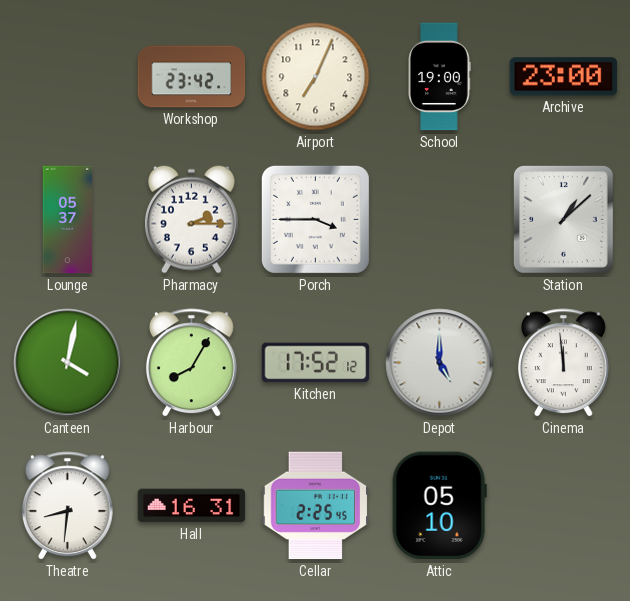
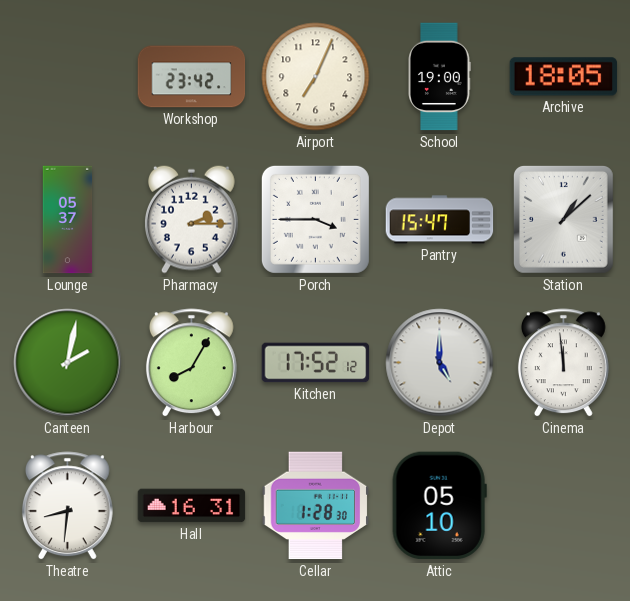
Archive: 23:00 -> 18:05
Pantry: none -> 15:47
Canteen: 4:02 -> 2:02
Cellar: 2:25 -> 1:28
